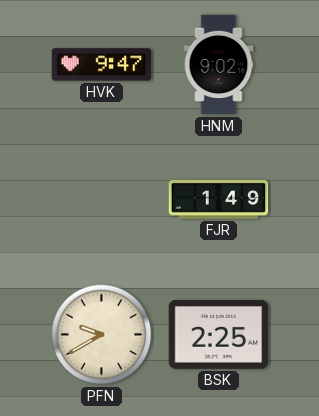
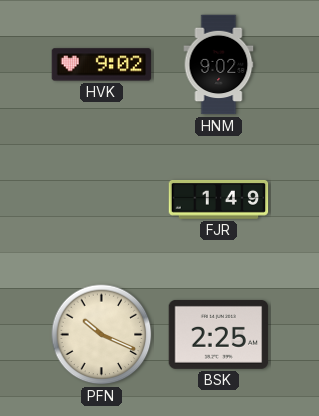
HVK: 9:47 -> 9:02
PFN: 9:40 -> 10:19
